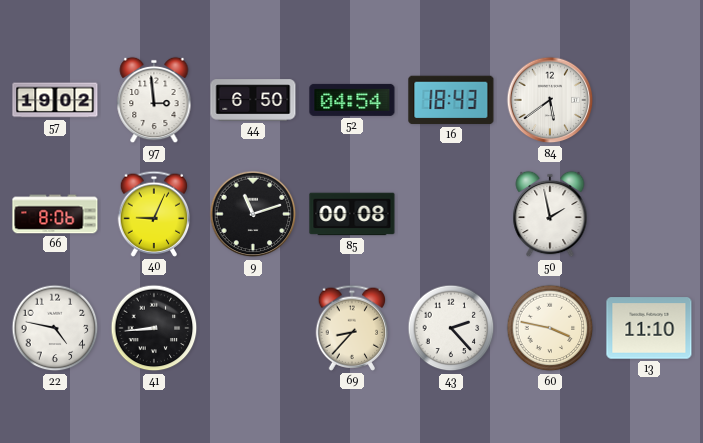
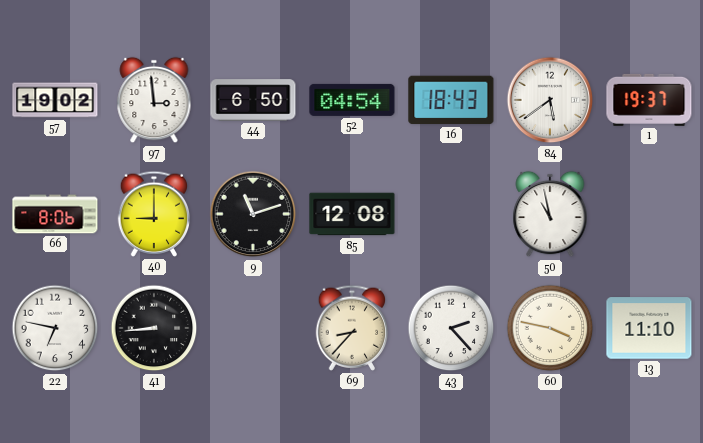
1: none -> 19:37
40: 9:04 -> 9:00
85: 00:08 -> 12:08
50: 1:58 -> 10:58
22: 4:47 -> 6:47
